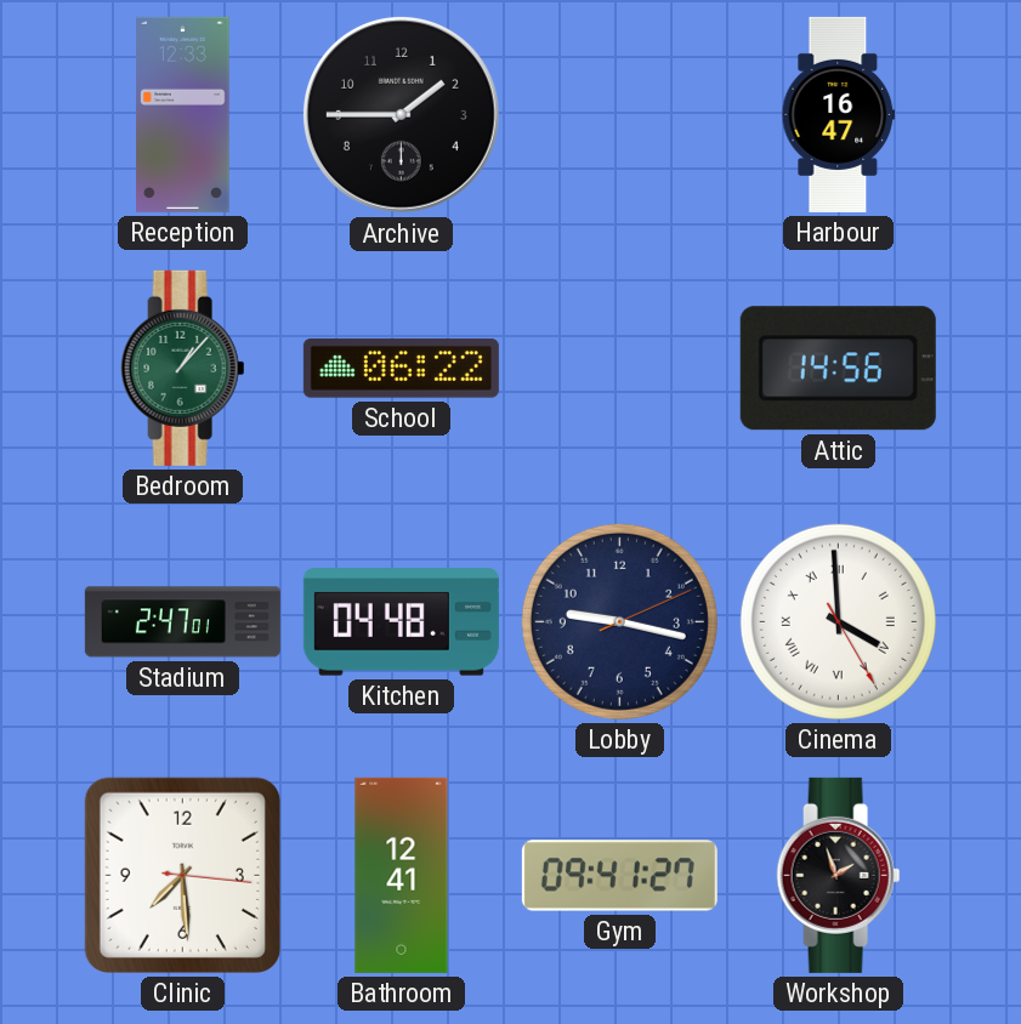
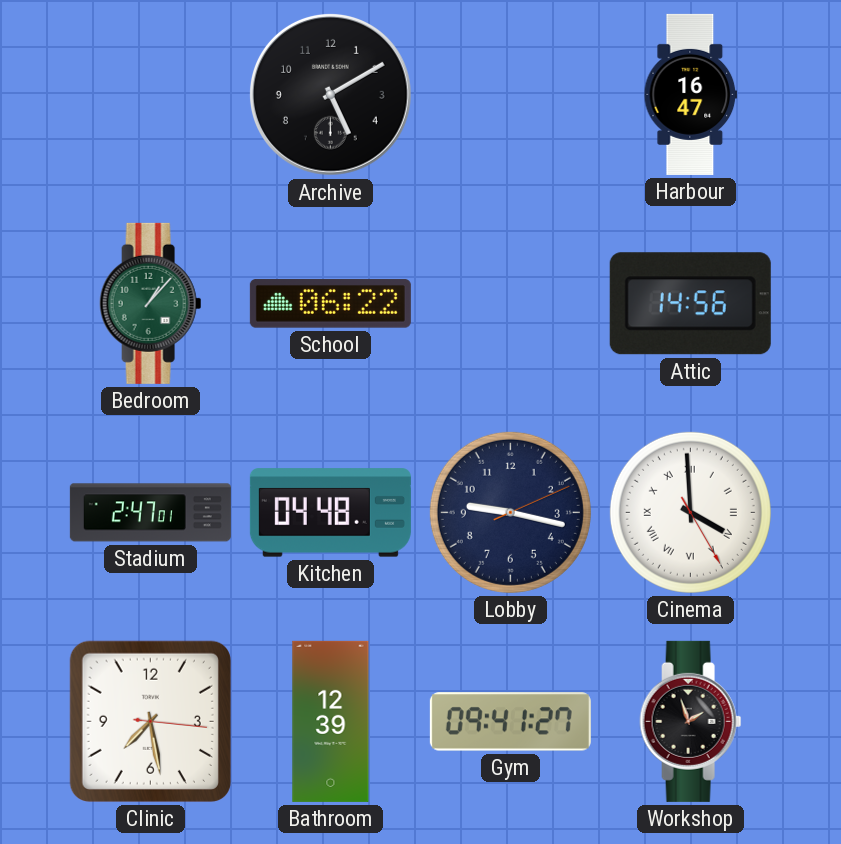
Reception: 12:33 -> none
Archive: 1:45 -> 5:10
Clinic: 7:29 -> 7:28
Bathroom: 12:41 -> 12:39
